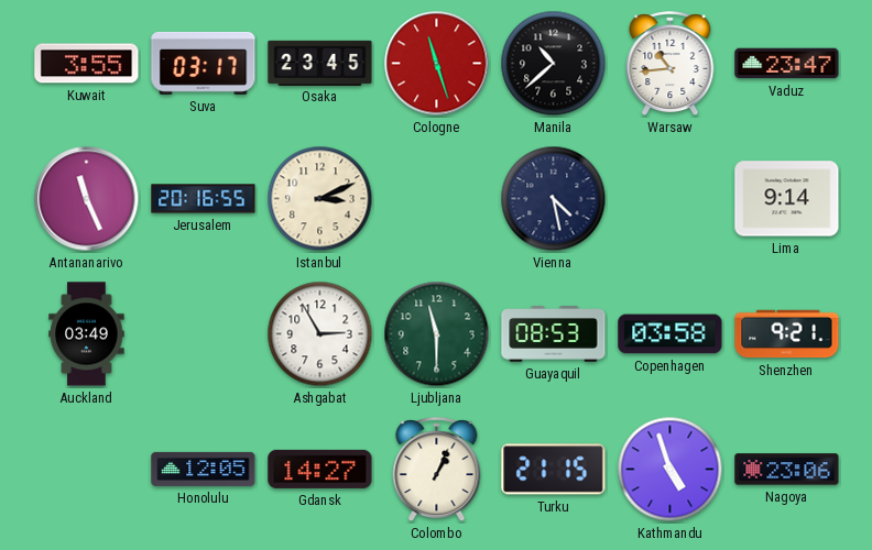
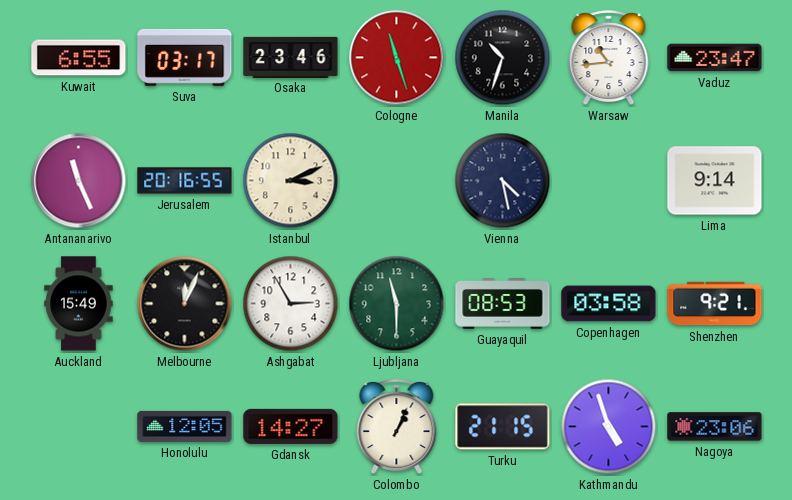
Kuwait: 3:55 -> 6:55
Osaka: 23:45 -> 23:46
Manila: 10:38 -> 10:33
Auckland: 03:49 -> 15:49
Melbourne: none -> 12:04
